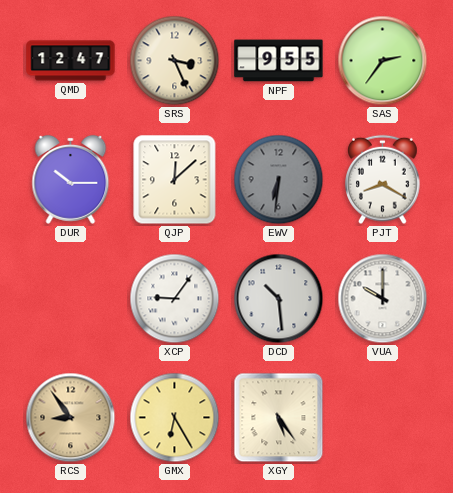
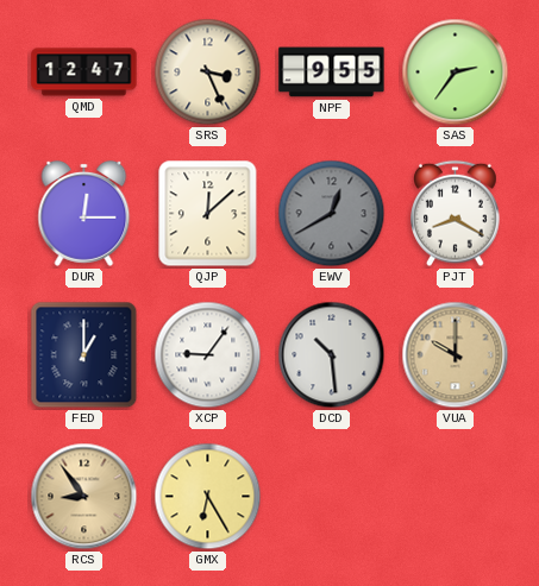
DUR: 10:15 -> 12:15
EWV: 6:31 -> 12:40
FED: none -> 1:00
VUA dial: white -> champagne
XGY: 5:24 -> none
